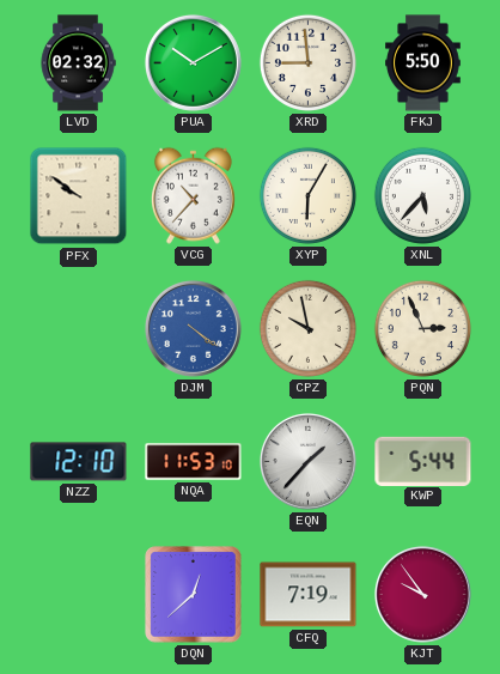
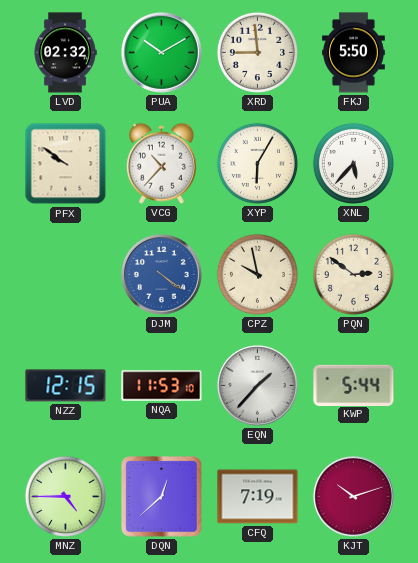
PQN: 2:56 -> 2:51
NZZ: 12:10 -> 12:15
MNZ: none -> 4:45
KJT: 9:54 -> 10:12
